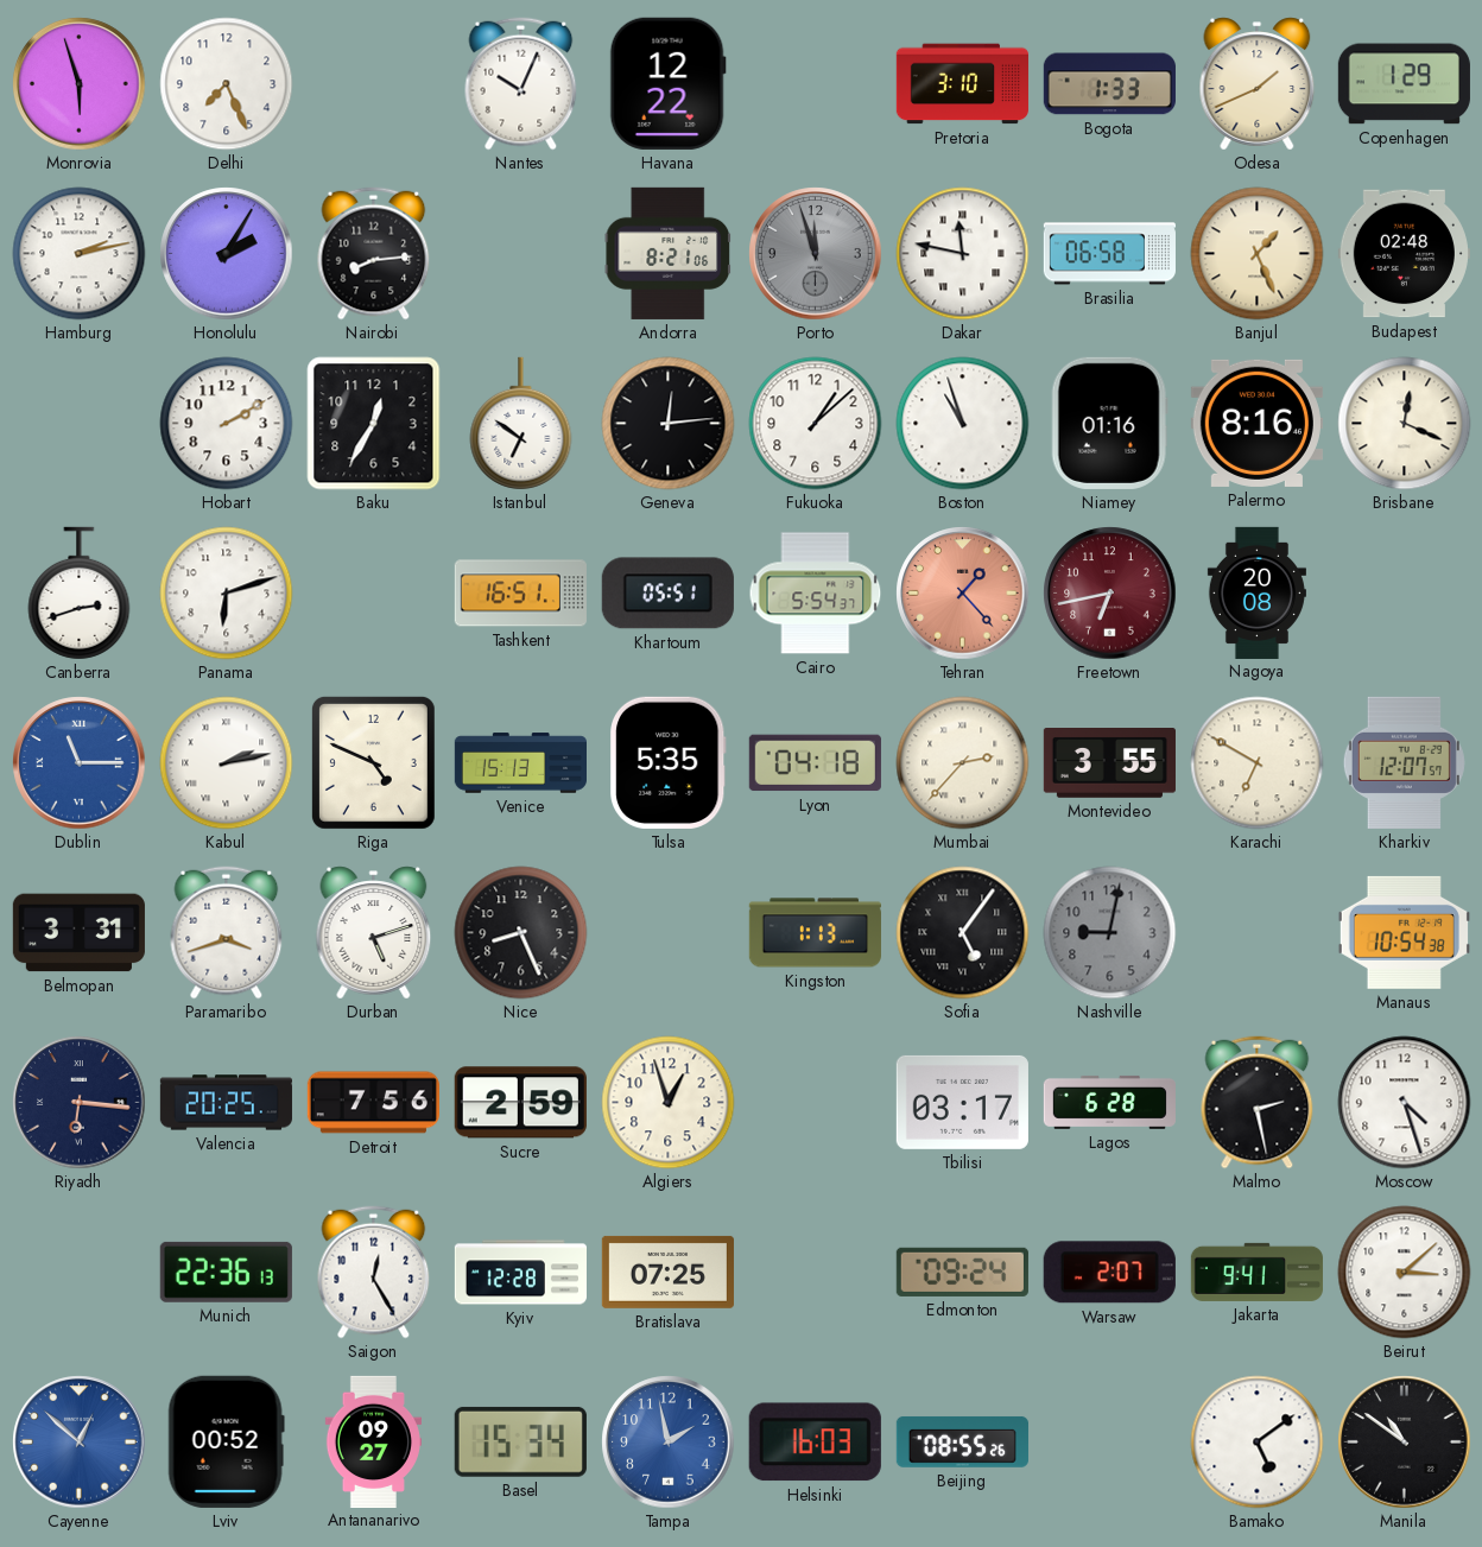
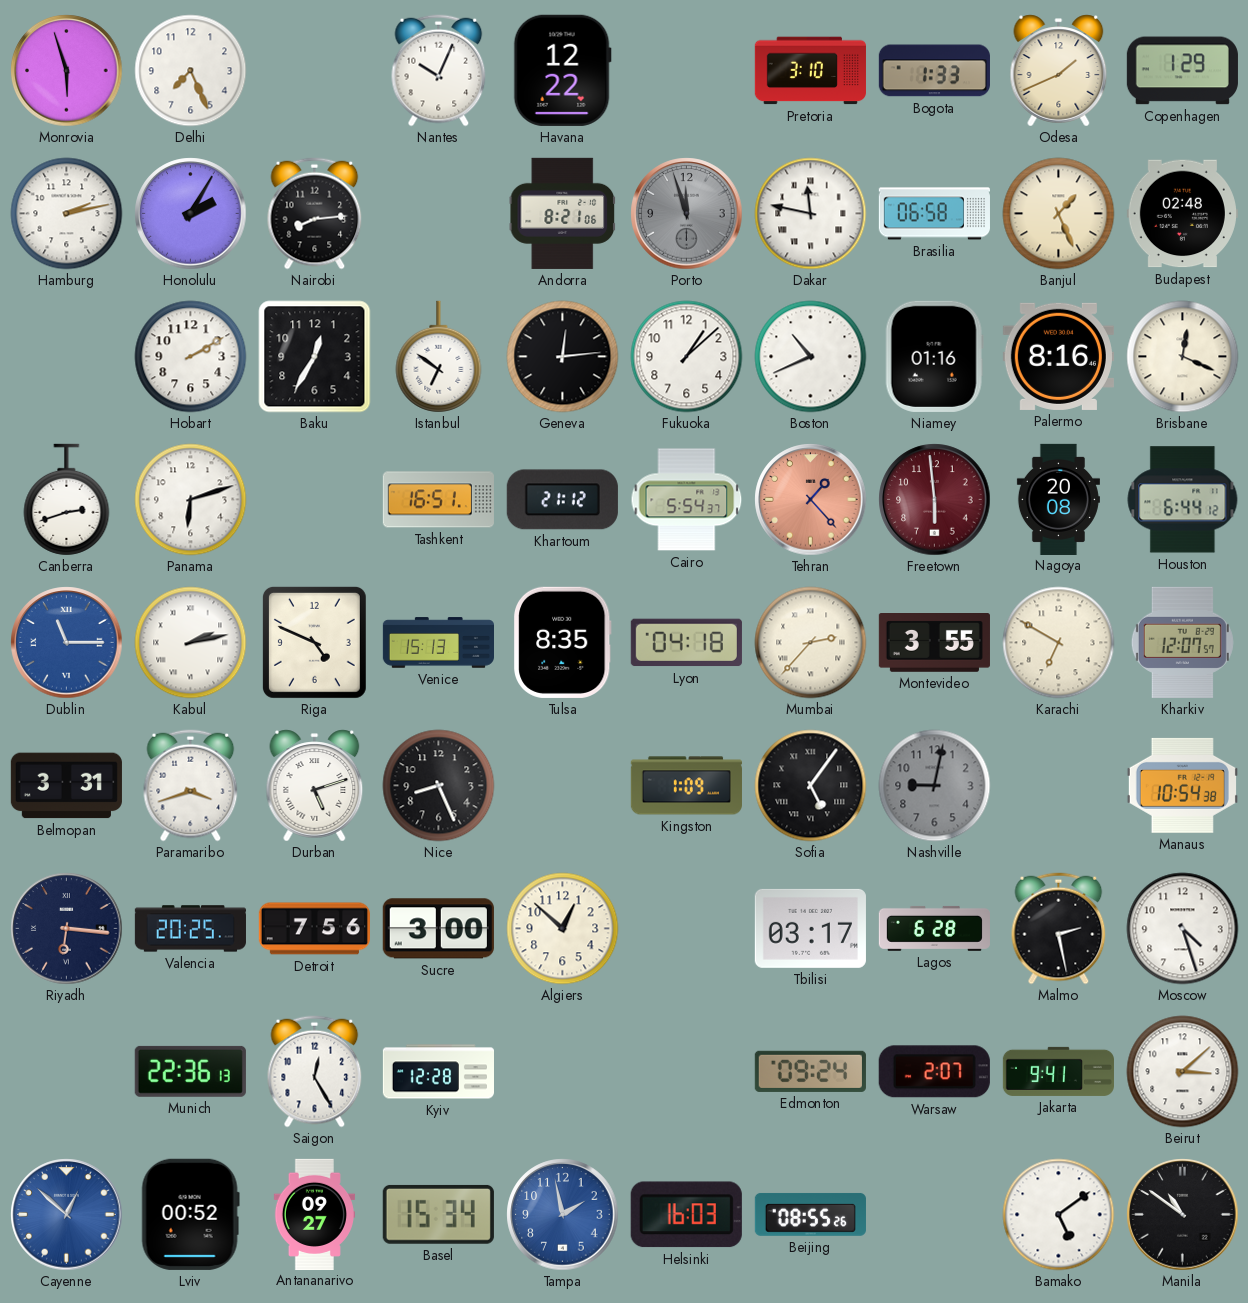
Boston: 10:57 -> 10:41
Khartoum: 05:51 -> 21:12
Freetown: 6:43 -> 5:59
Houston: none -> 6:44
Tulsa: 5:35 -> 8:35
Kingston: 1:13 -> 1:09
Sucre: 2:59 -> 3:00
Algiers: 12:57 -> 12:52
Bratislava: 07:25 -> none
